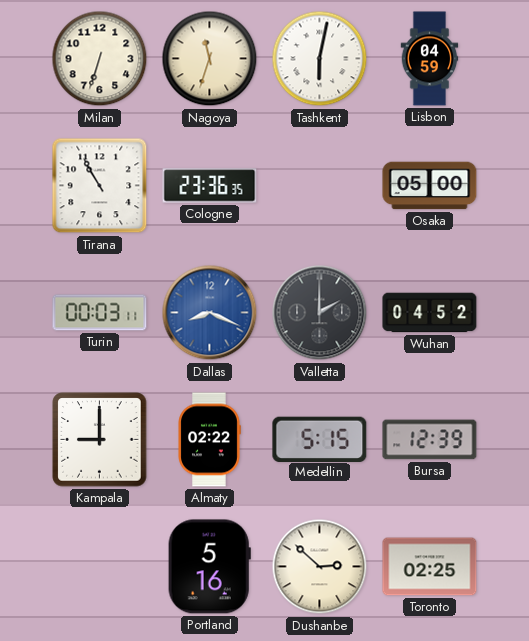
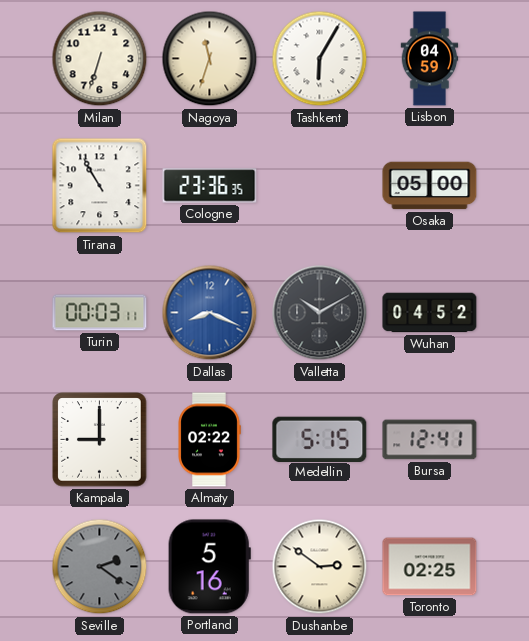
Tashkent: 6:02 -> 6:05
Valletta: 2:00 -> 10:10
Bursa: 12:39 -> 12:41
Seville: none -> 2:21
Dushanbe: 2:52 -> 2:51
